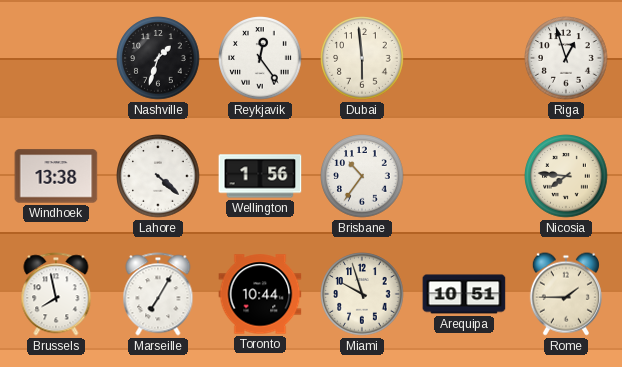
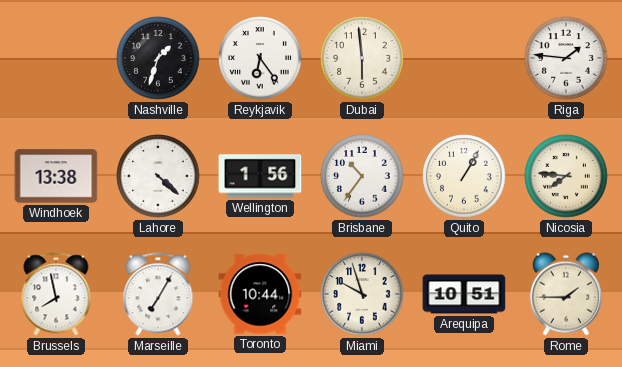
Reykjavik: 12:24 -> 6:24
Riga: 12:57 -> 1:46
Quito: none -> 1:05
